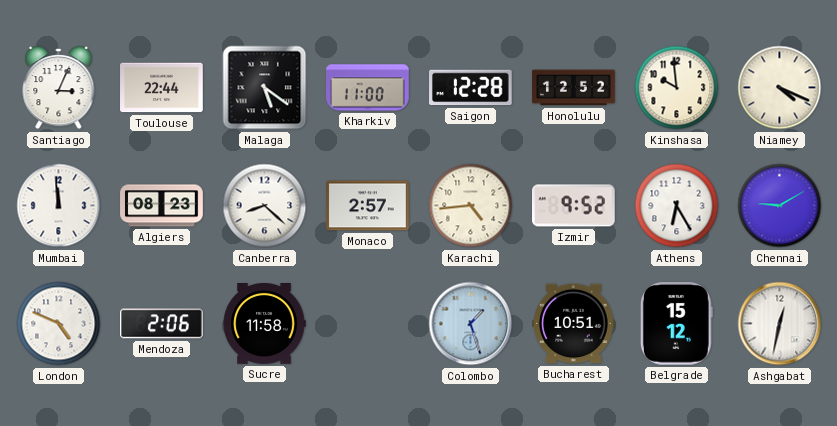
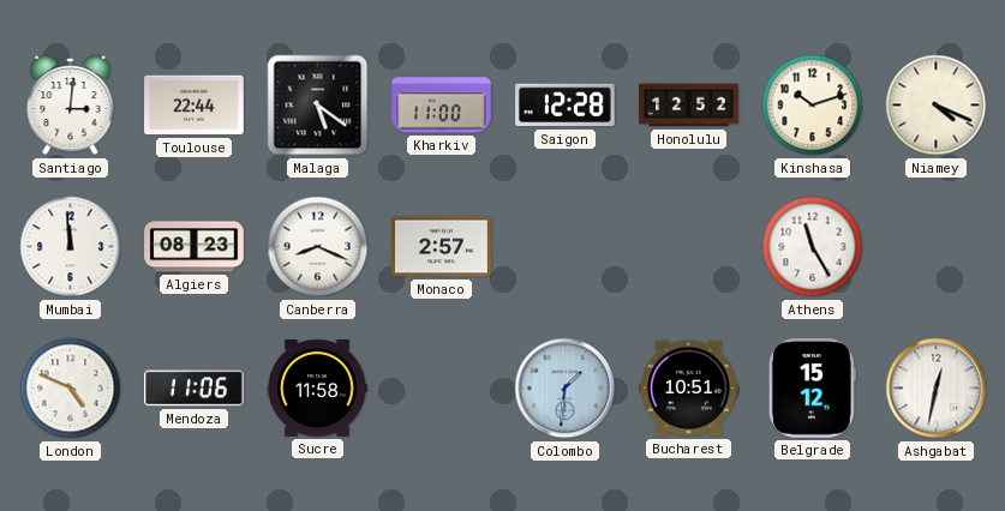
Santiago: 3:04 -> 3:01
Kinshasa: 9:59 -> 10:12
Canberra: 8:22 -> 8:19
Karachi: 4:44 -> none
Izmir: 9:52 -> none
Athens: 6:25 -> 11:25
Chennai: 9:10 -> none
Mendoza: 2:06 -> 11:06
Colombo: 1:27 -> 1:31
